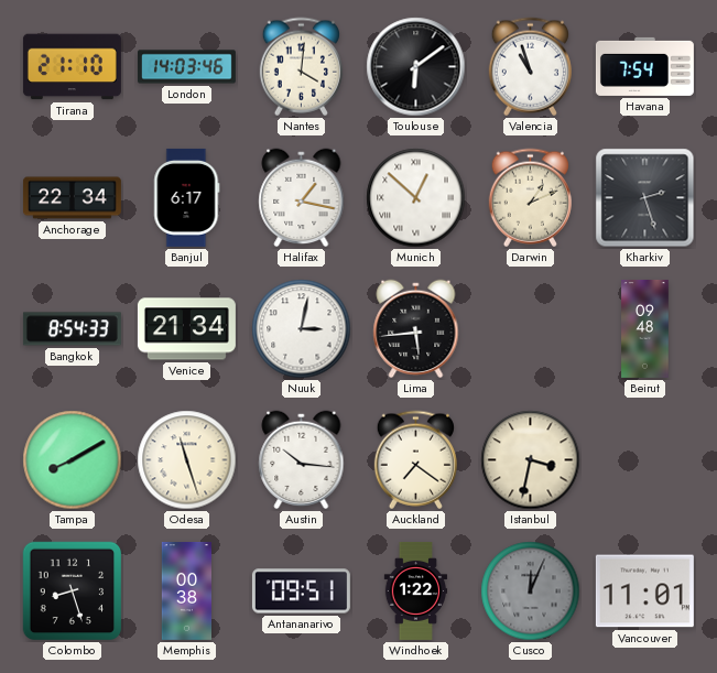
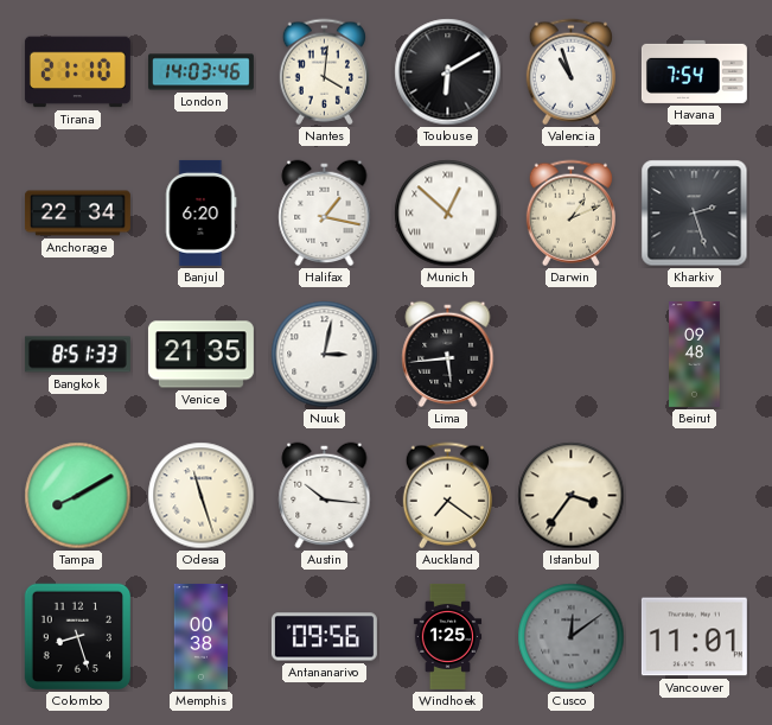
Toulouse: 6:09 -> 6:10
Banjul: 6:17 -> 6:20
Bangkok: 8:54 -> 8:51
Venice: 21:34 -> 21:35
Istanbul: 3:32 -> 3:36
Antananarivo: 09:51 -> 09:56
Windhoek: 1:22 -> 1:25
Cusco: 12:04 -> 12:09
